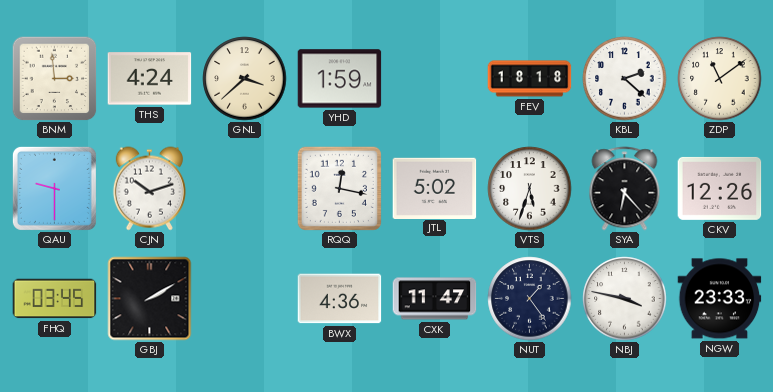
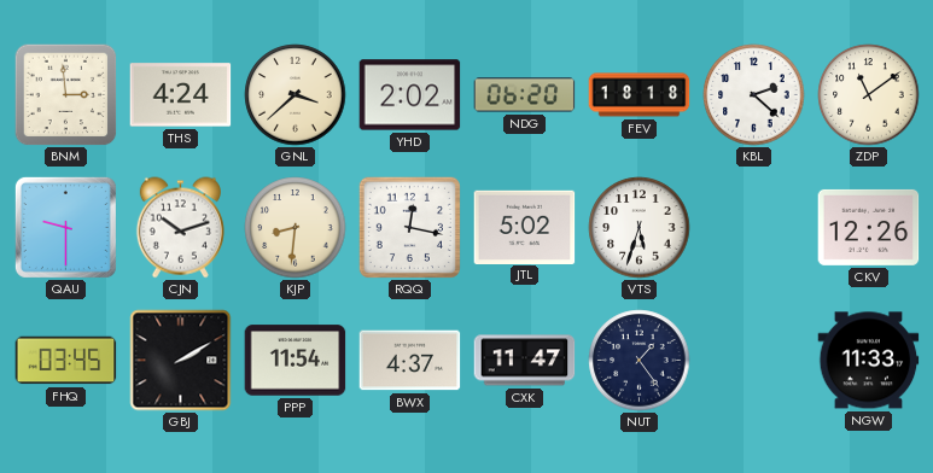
YHD: 1:59 -> 2:02
NDG: none -> 06:20
KJP: none -> 8:31
SYA: 6:23 -> none
PPP: none -> 11:54
BWX: 4:36 -> 4:37
NBJ: 3:47 -> none
NGW: 23:33 -> 11:33
